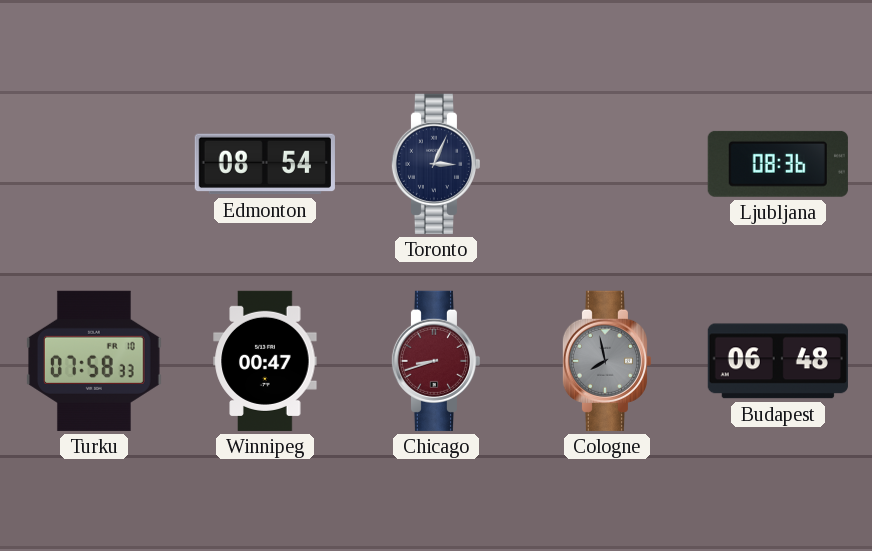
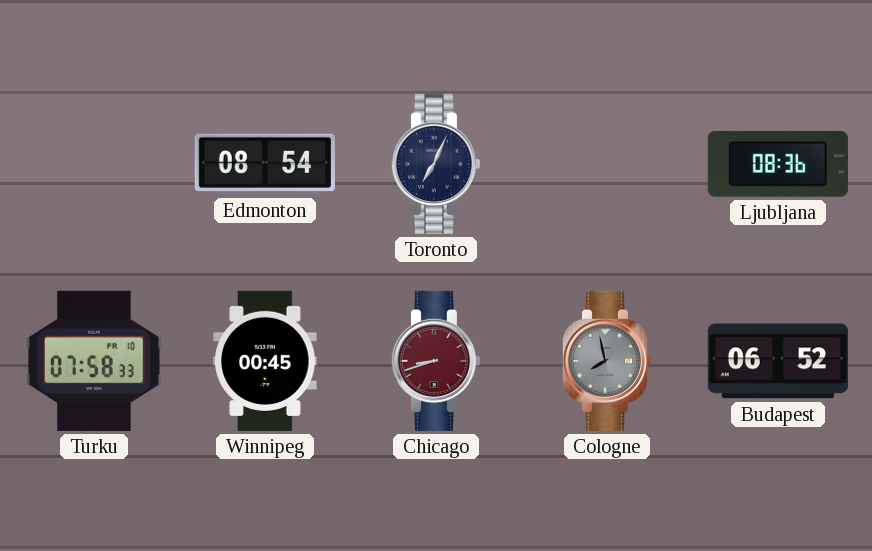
Toronto: 3:04 -> 7:04
Winnipeg: 00:47 -> 00:45
Budapest: 06:48 -> 06:52
